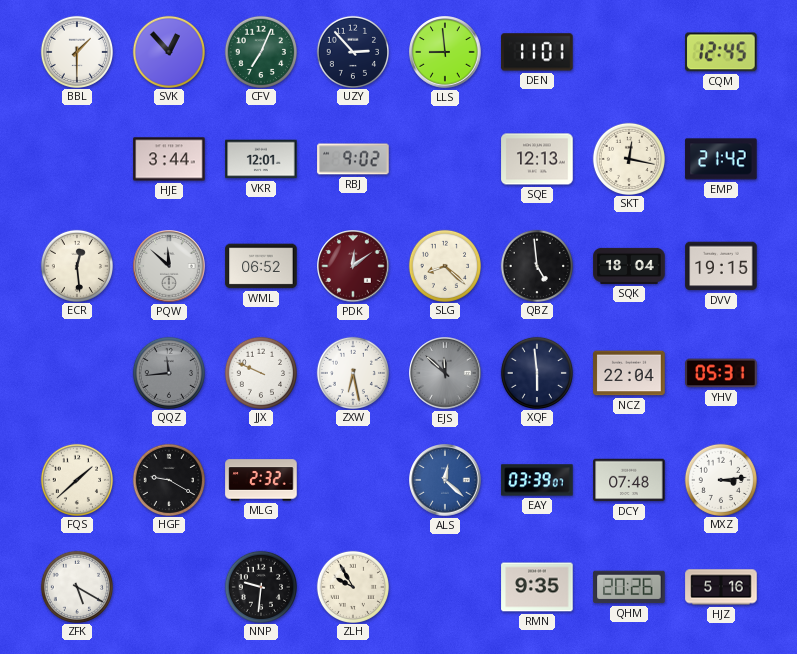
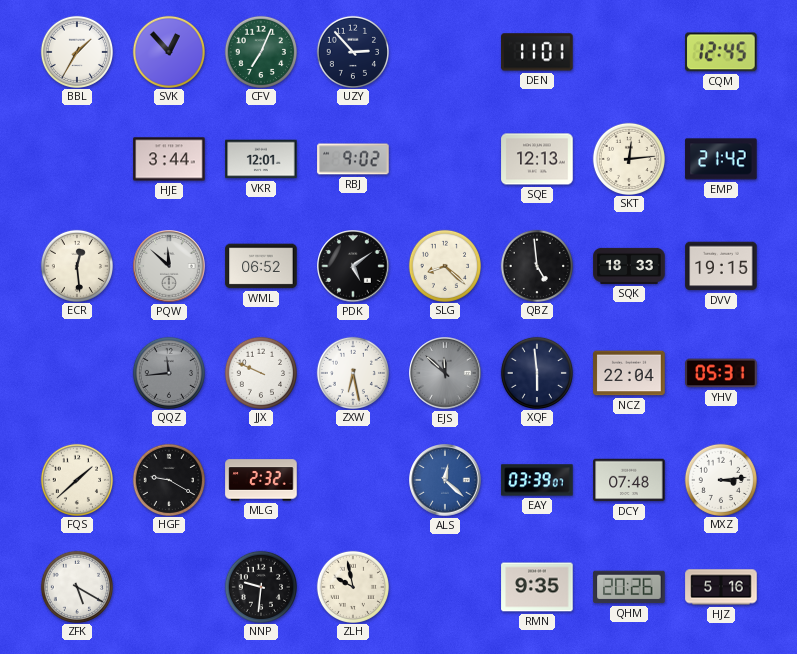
BBL: 1:30 -> 1:35
LLS: 8:59 -> none
SKT: 12:17 -> 12:14
PDK: 12:09 -> 5:09
PDK dial: burgundy -> black
SQK: 18:04 -> 18:33
ZLH: 9:55 -> 9:58
